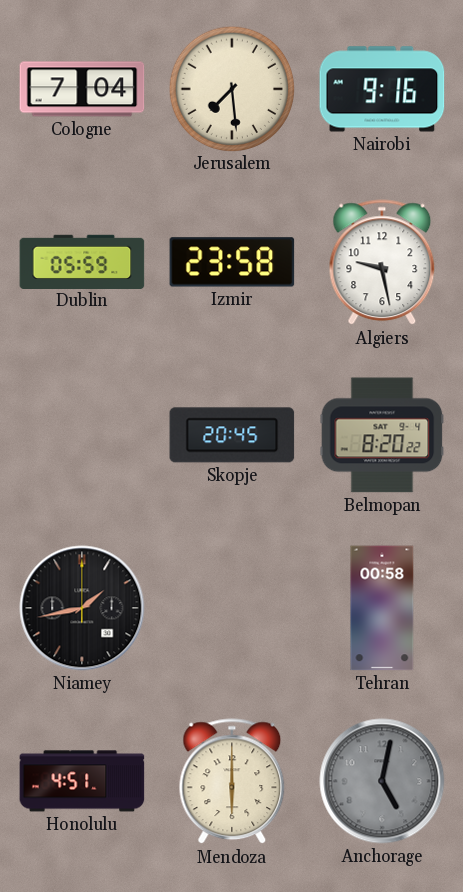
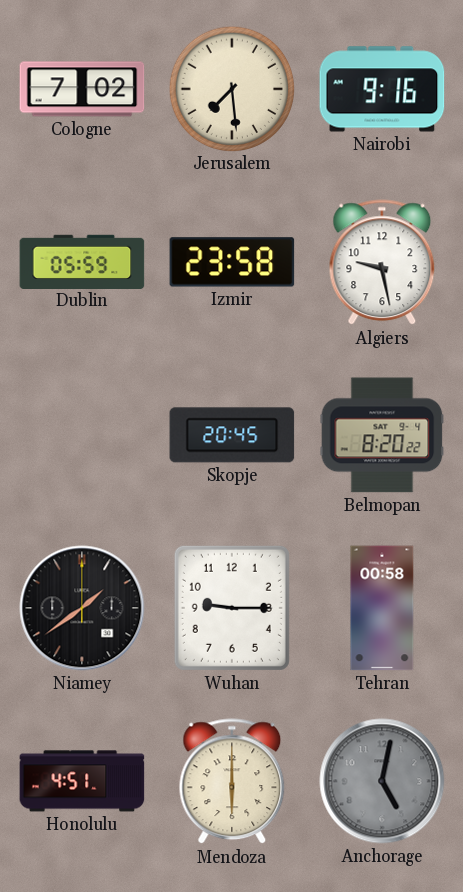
Cologne: 7:04 -> 7:02
Niamey: 1:43 -> 1:39
Wuhan: none -> 9:15
